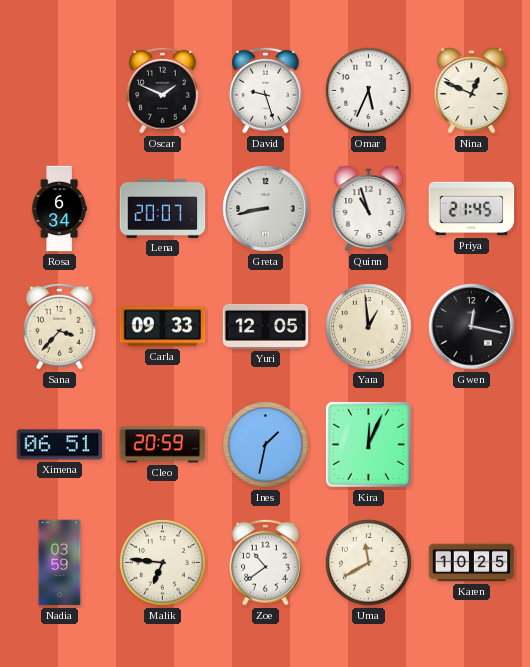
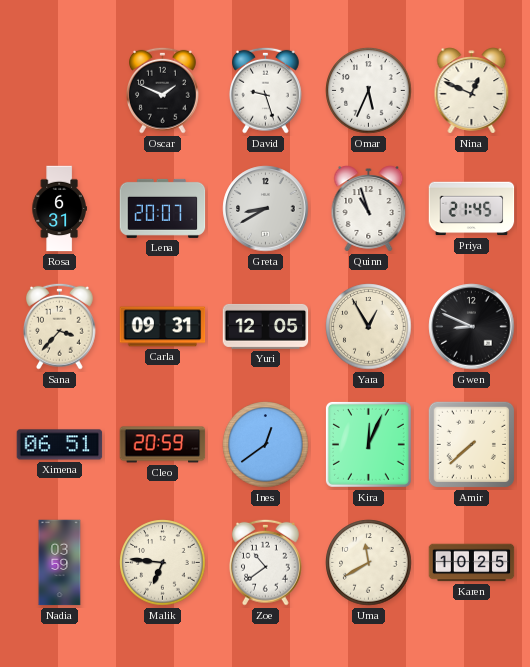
Rosa: 6:34 -> 6:31
Greta: 8:43 -> 8:40
Carla: 09:33 -> 09:31
Yara: 12:59 -> 12:55
Gwen: 12:17 -> 8:49
Ines: 1:32 -> 12:39
Amir: none -> 7:38
